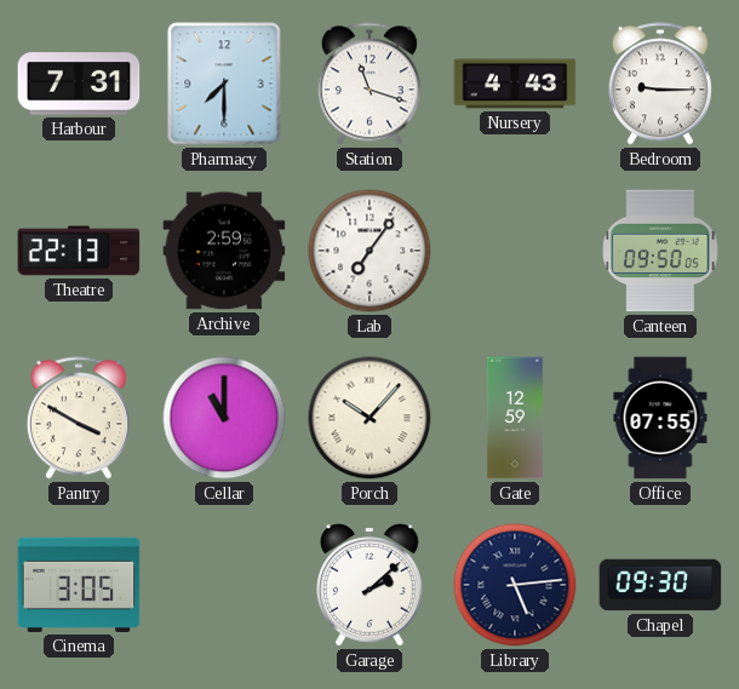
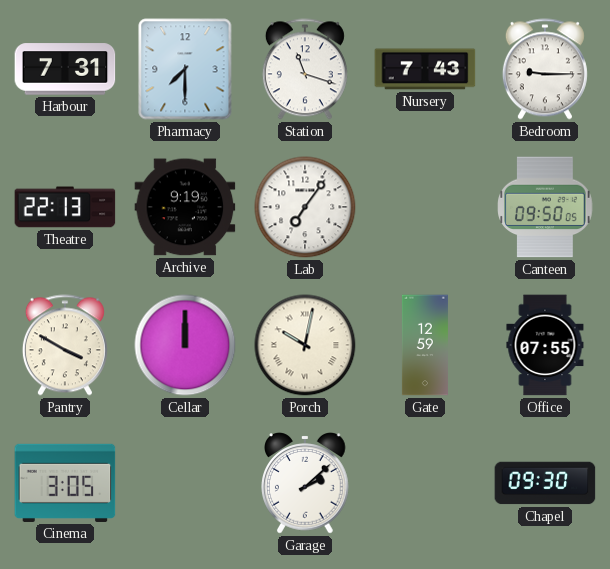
Nursery: 4:43 -> 7:43
Archive: 2:59 -> 9:19
Cellar: 11:00 -> 12:00
Porch: 10:07 -> 10:02
Library: 5:14 -> none
